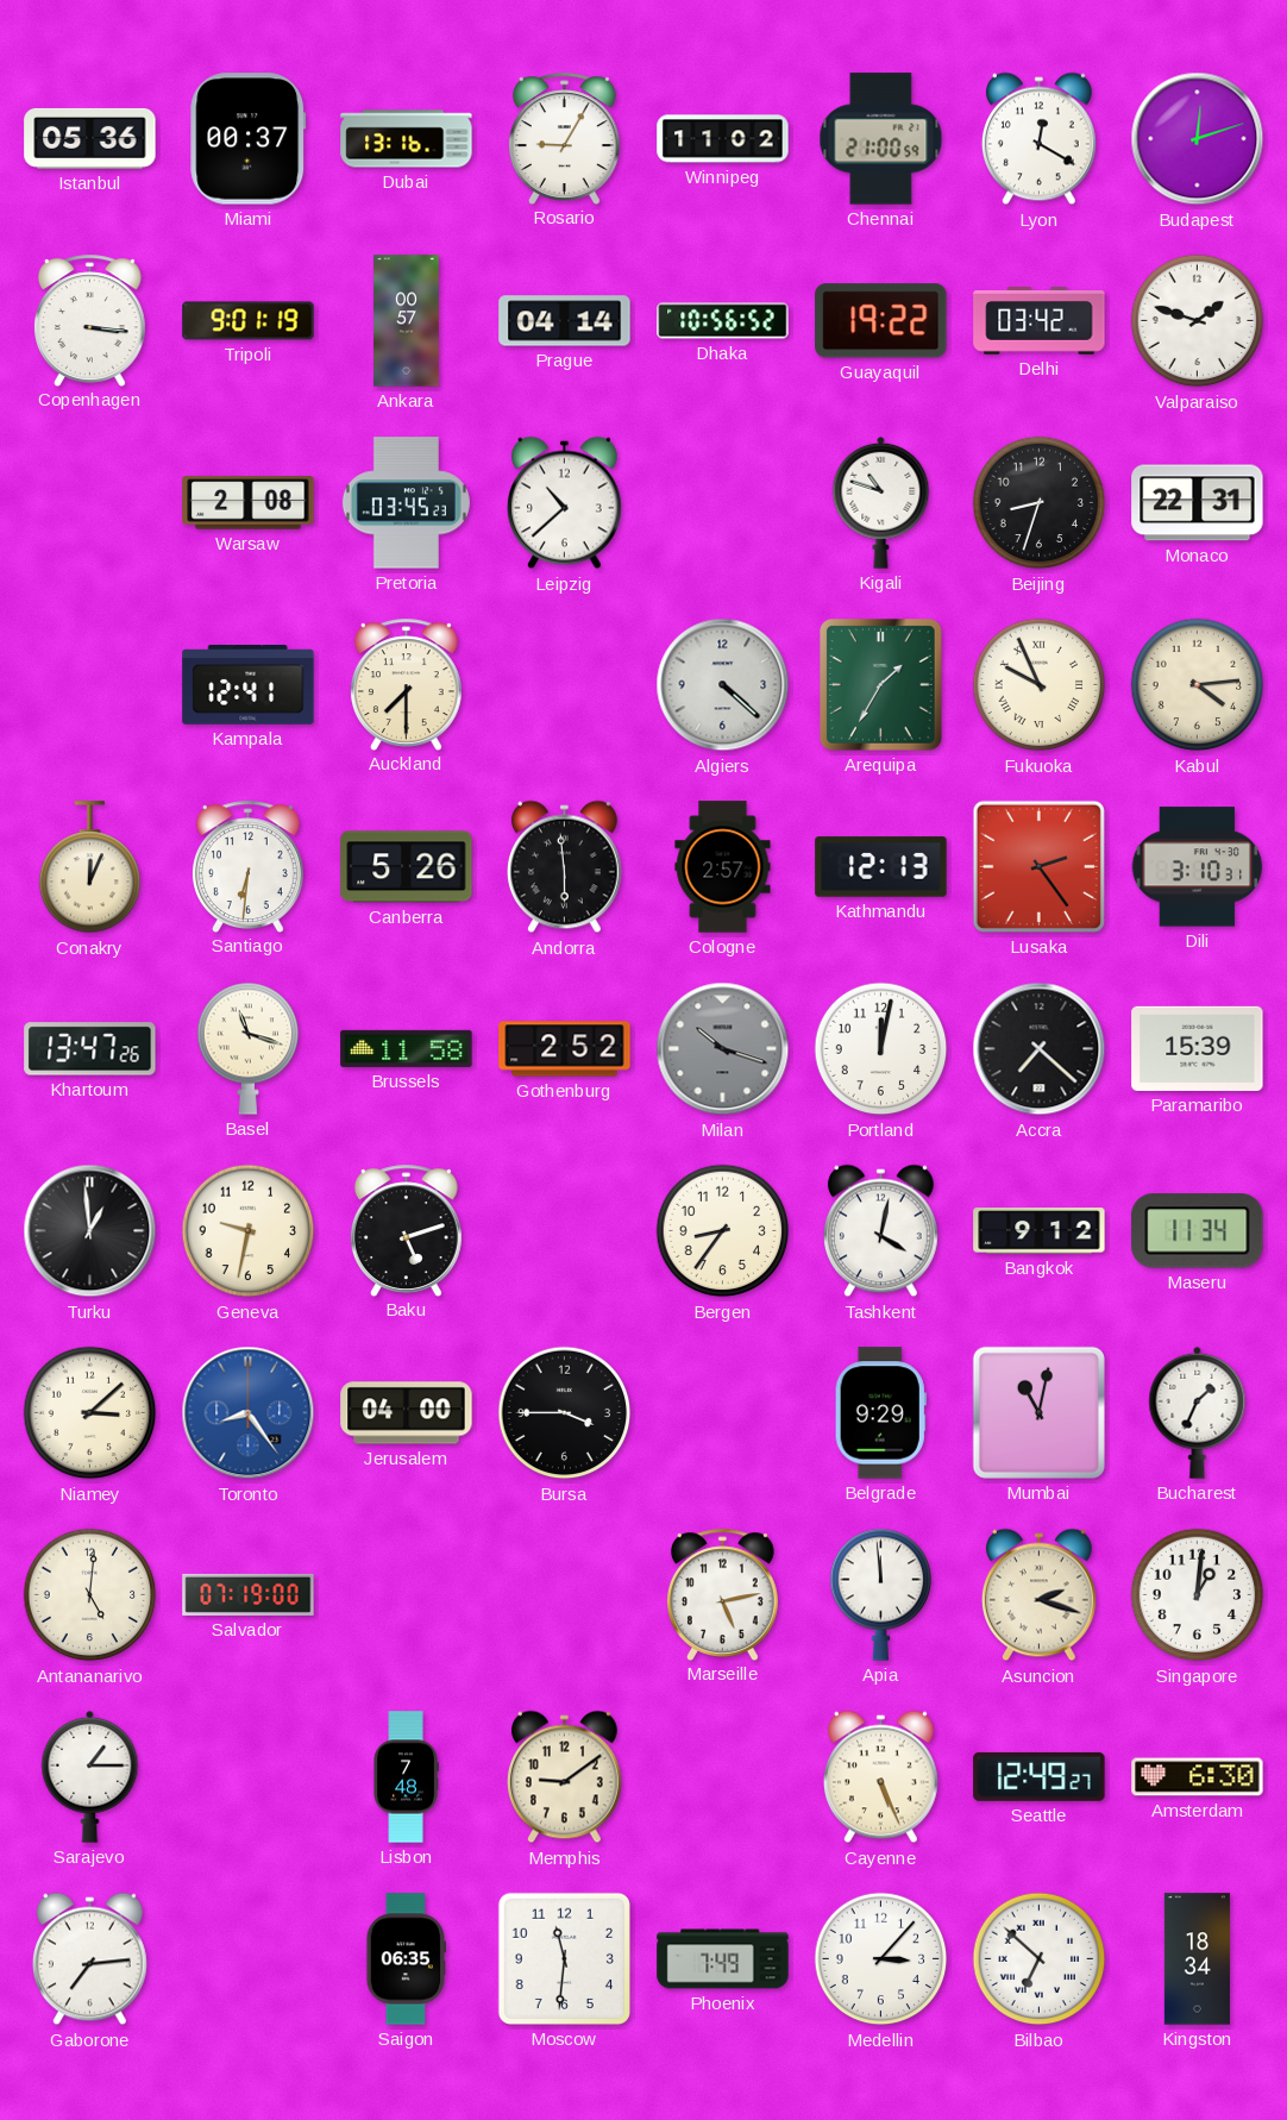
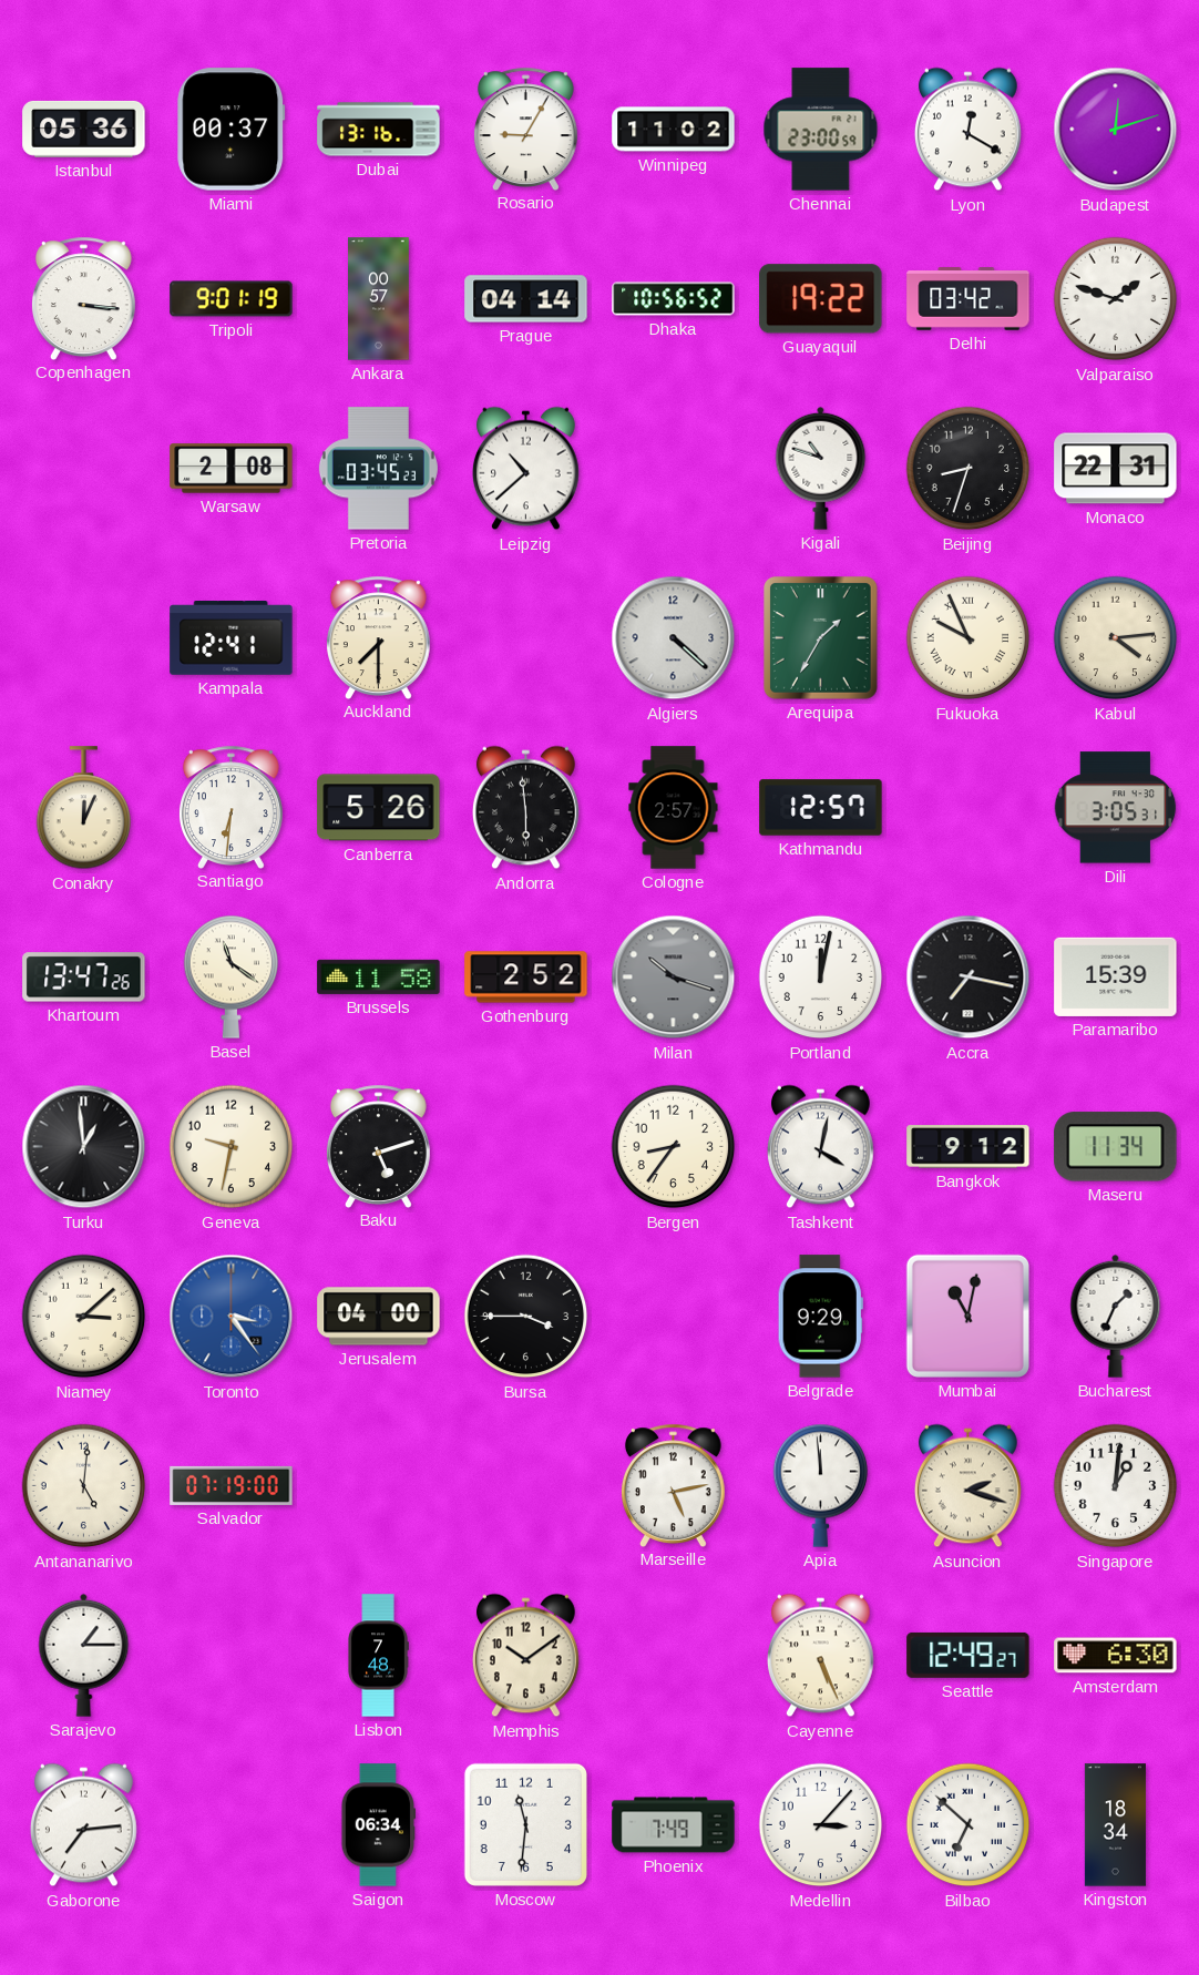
Chennai: 21:00 -> 23:00
Kathmandu: 12:13 -> 12:57
Lusaka: 2:24 -> none
Dili: 3:10 -> 3:05
Basel: 11:18 -> 11:21
Accra: 7:22 -> 7:17
Toronto: 8:24 -> 3:24
Memphis: 9:09 -> 10:09
Saigon: 06:35 -> 06:34
